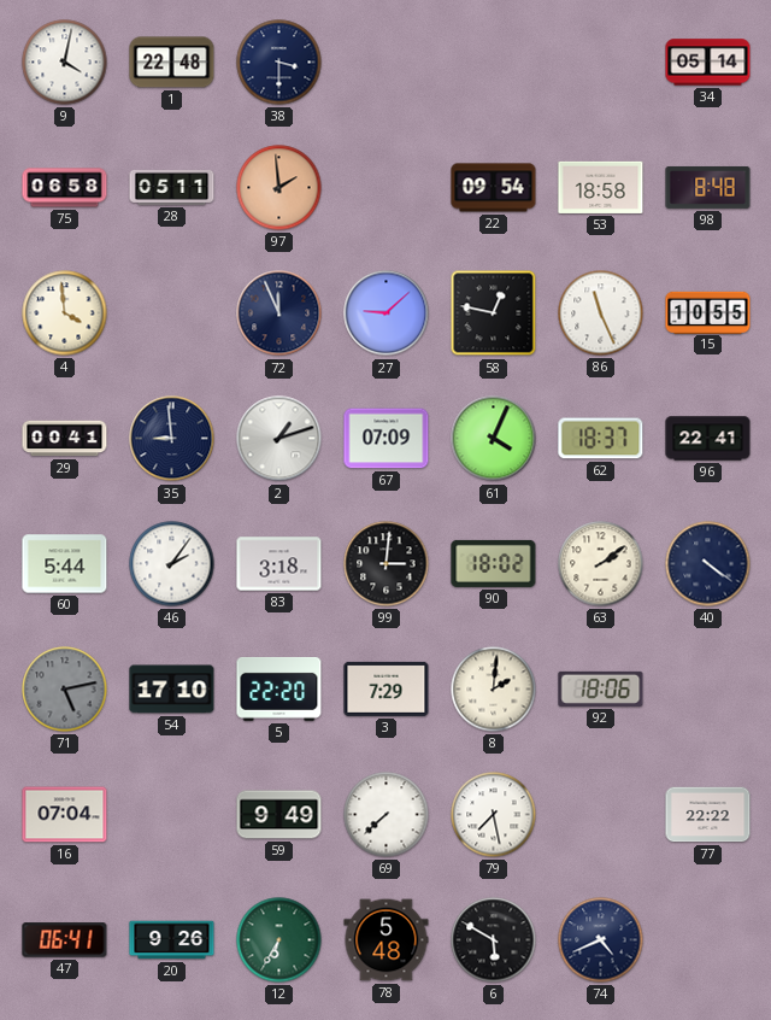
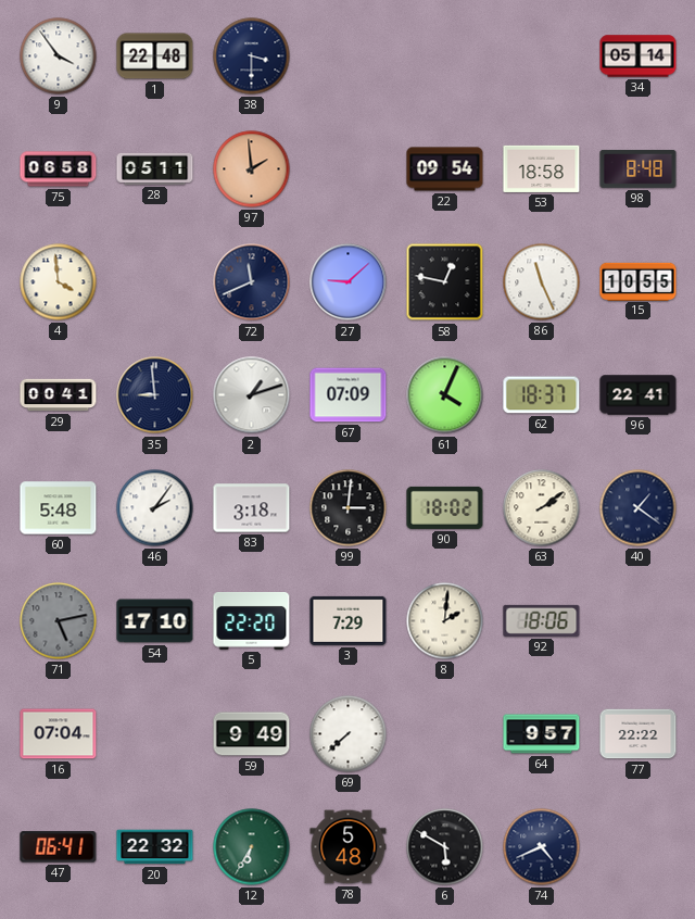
9: 4:02 -> 3:54
72: 11:56 -> 11:41
60: 5:44 -> 5:48
40: 4:21 -> 1:21
79: 7:28 -> none
64: none -> 9:57
20: 9:26 -> 22:32
